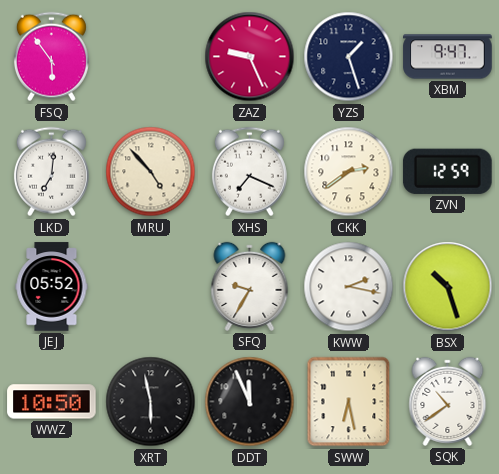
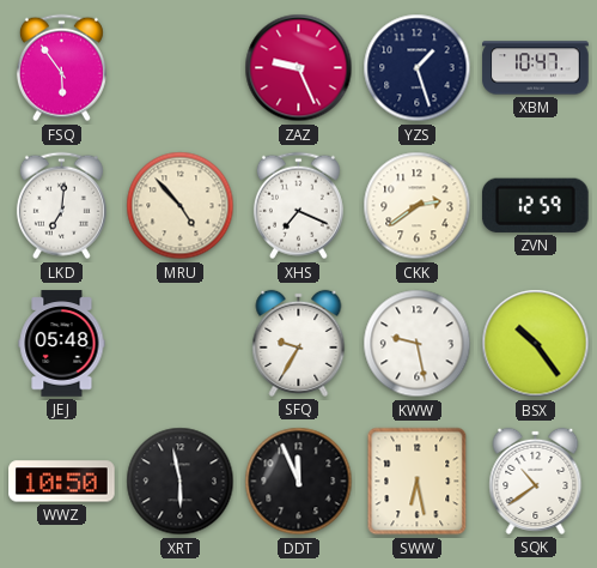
XBM: 9:47 -> 10:47
JEJ: 05:52 -> 05:48
KWW: 2:17 -> 9:28
BSX: 10:27 -> 10:24
